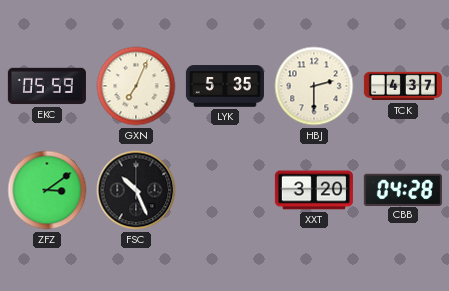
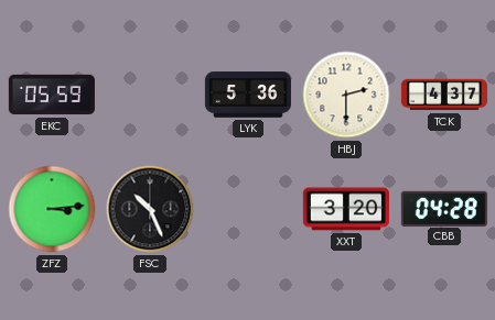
GXN: 7:04 -> none
LYK: 5:35 -> 5:36
ZFZ: 3:09 -> 3:14
